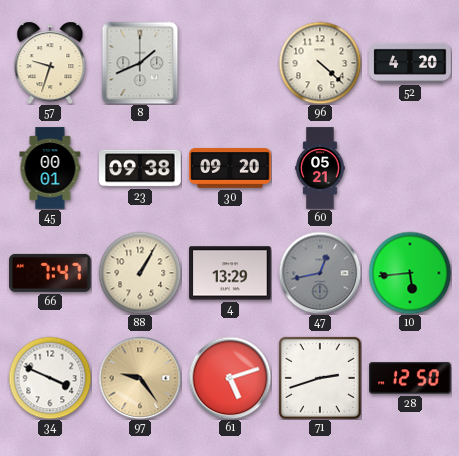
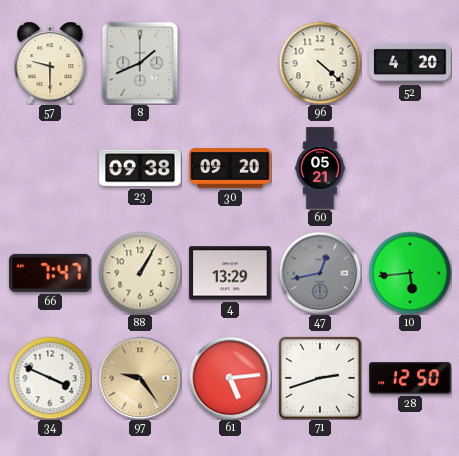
57: 9:33 -> 9:30
45: 00:01 -> none
61: 5:12 -> 5:14
